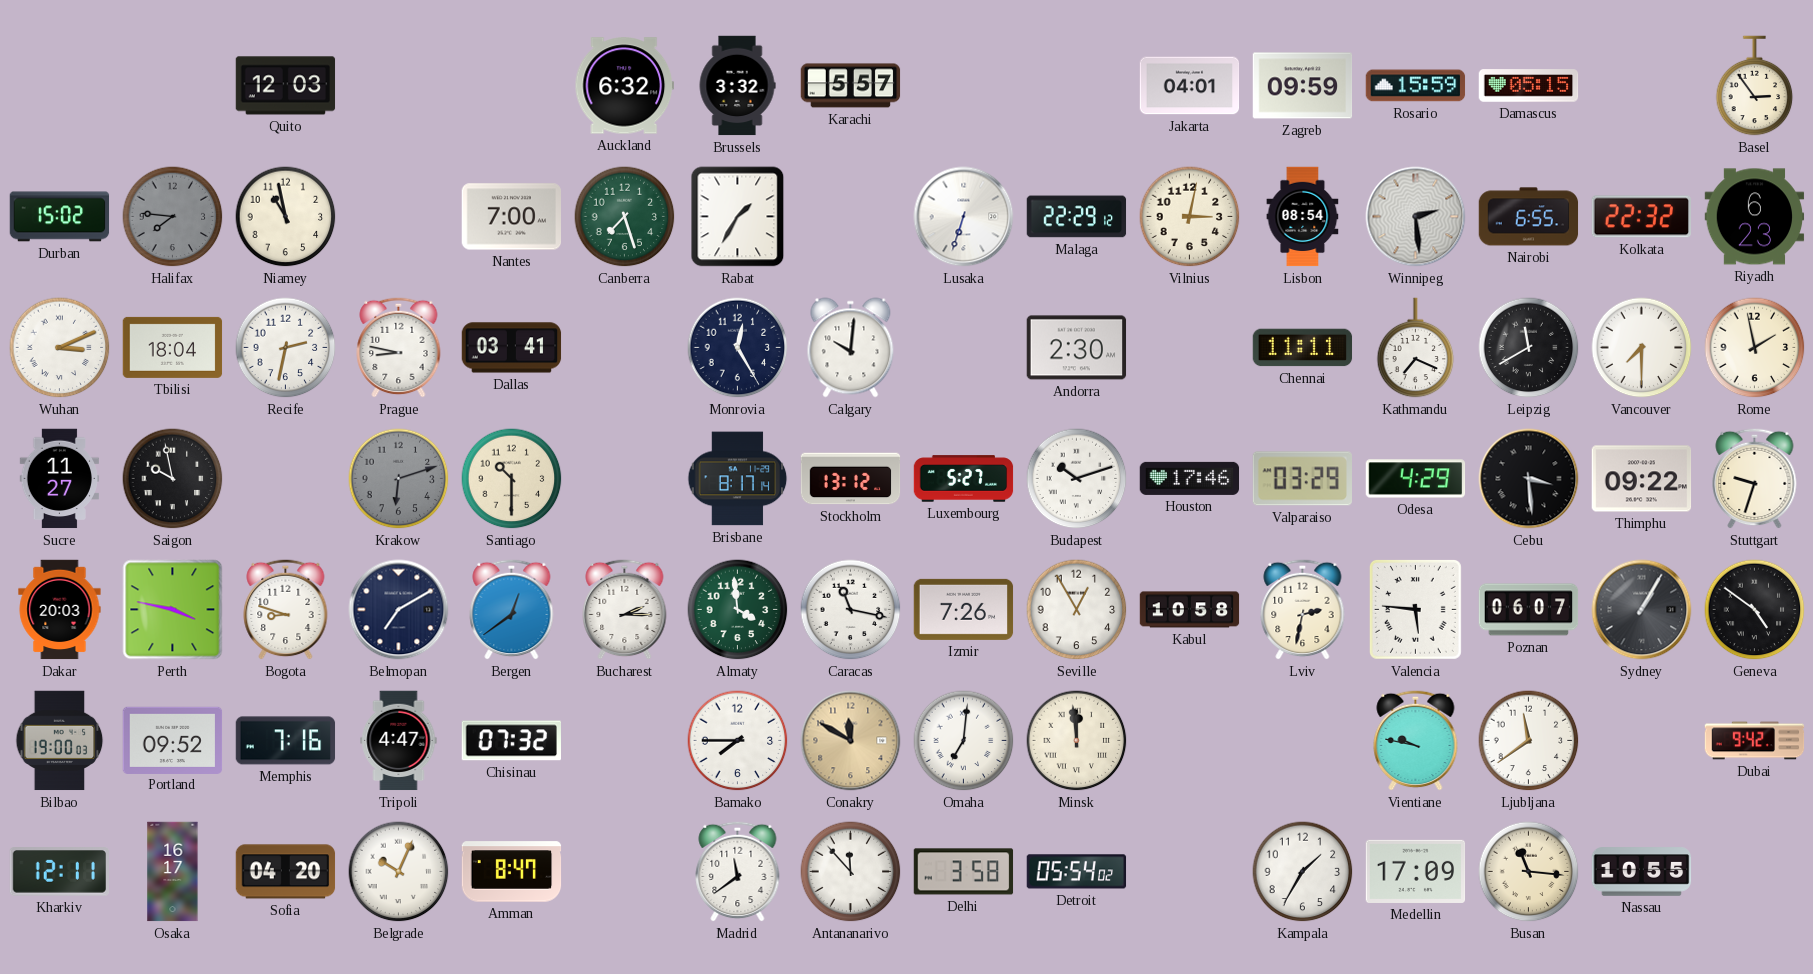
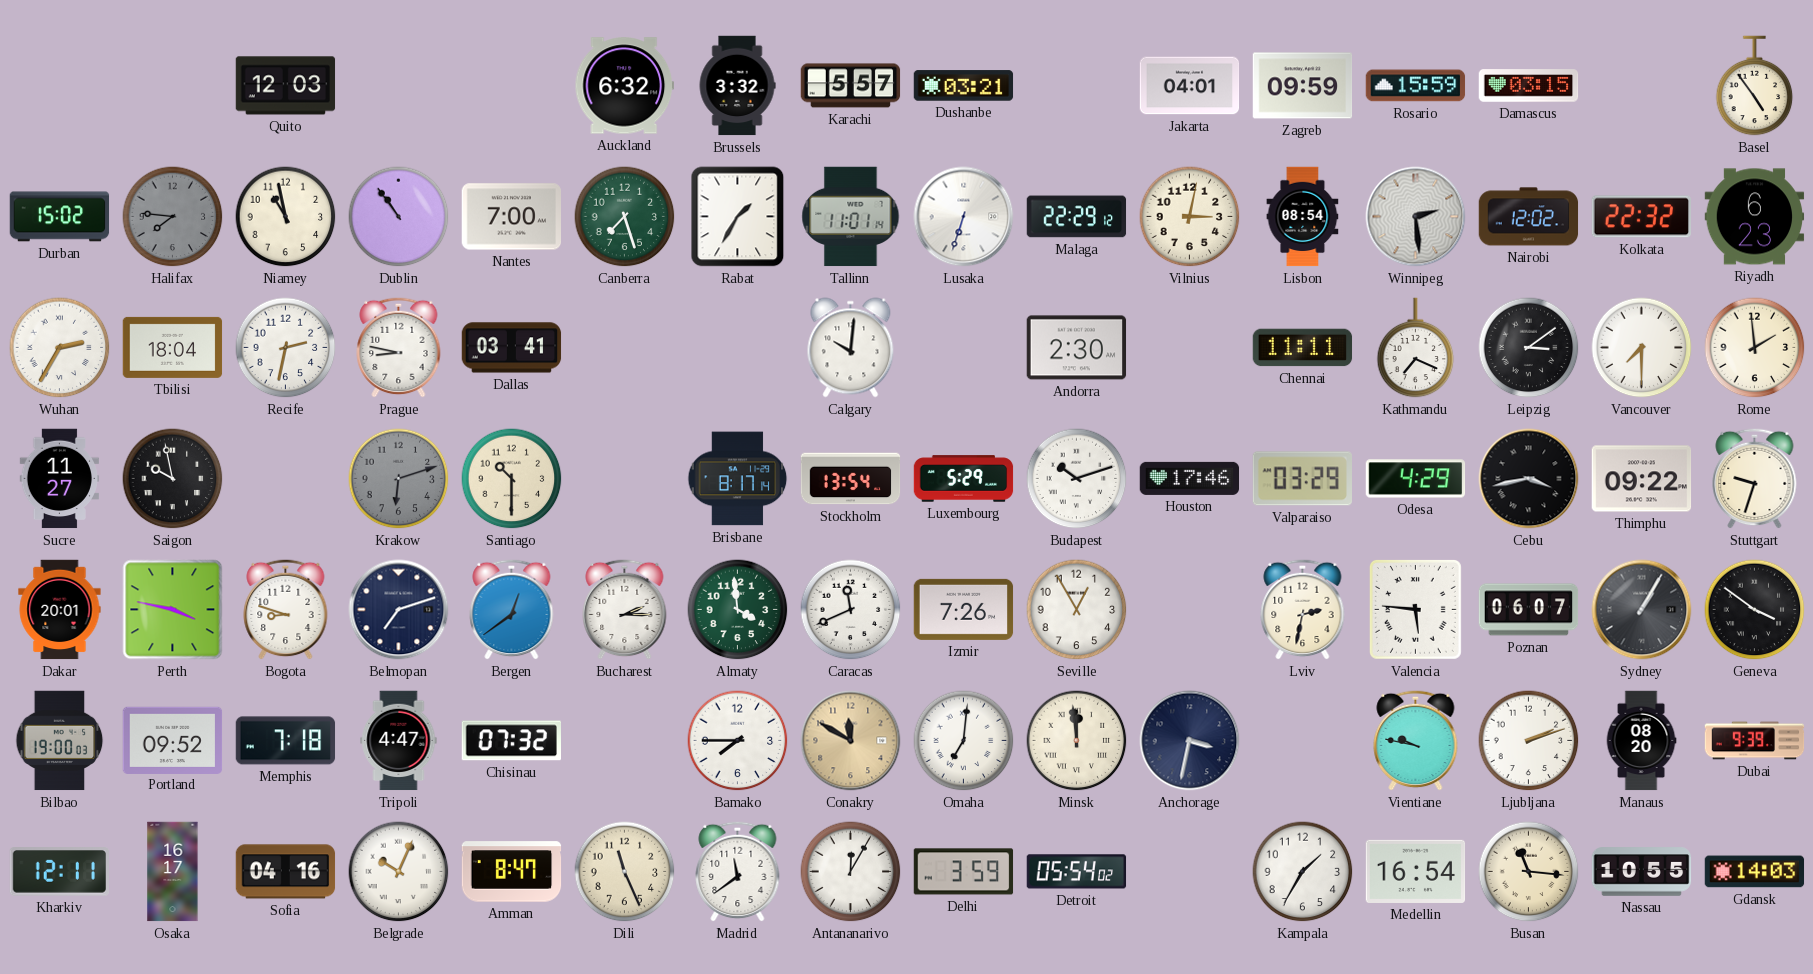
Dushanbe: none -> 03:21
Damascus: 05:15 -> 03:15
Basel: 2:54 -> 4:54
Dublin: none -> 10:54
Tallinn: none -> 11:01
Nairobi: 6:55 -> 12:02
Wuhan: 3:11 -> 2:35
Monrovia: 12:25 -> none
Leipzig: 11:40 -> 3:09
Rome: 1:58 -> 1:59
Stockholm: 13:12 -> 13:54
Luxembourg: 5:27 -> 5:29
Cebu: 3:29 -> 3:43
Dakar: 20:03 -> 20:01
Belmopan: 7:10 -> 7:12
Caracas: 11:17 -> 11:41
Kabul: 10:58 -> none
Geneva: 4:51 -> 3:51
Memphis: 7:16 -> 7:18
Anchorage: none -> 3:32
Ljubljana: 11:39 -> 2:12
Manaus: none -> 08:20
Dubai: 9:42 -> 9:39
Sofia: 04:20 -> 04:16
Dili: none -> 11:26
Antananarivo: 11:53 -> 12:05
Delhi: 3:58 -> 3:59
Medellin: 17:09 -> 16:54
Gdansk: none -> 14:03
